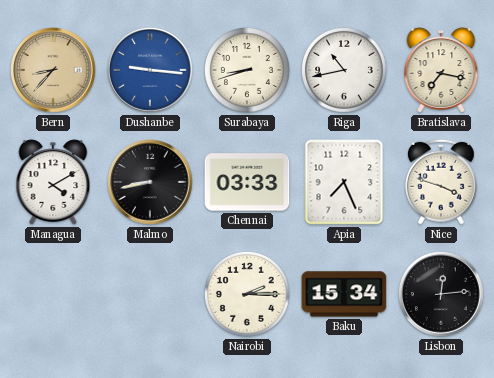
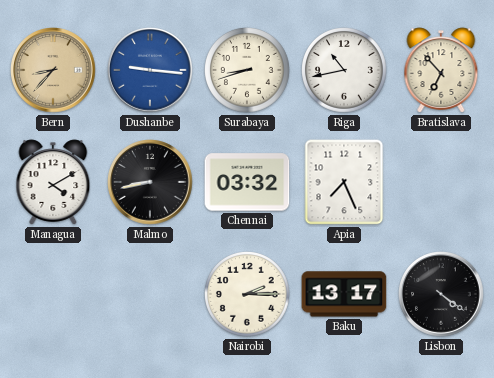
Bratislava: 7:17 -> 6:53
Chennai: 03:33 -> 03:32
Nice: 3:48 -> none
Baku: 15:34 -> 13:17
Lisbon: 12:14 -> 4:21
